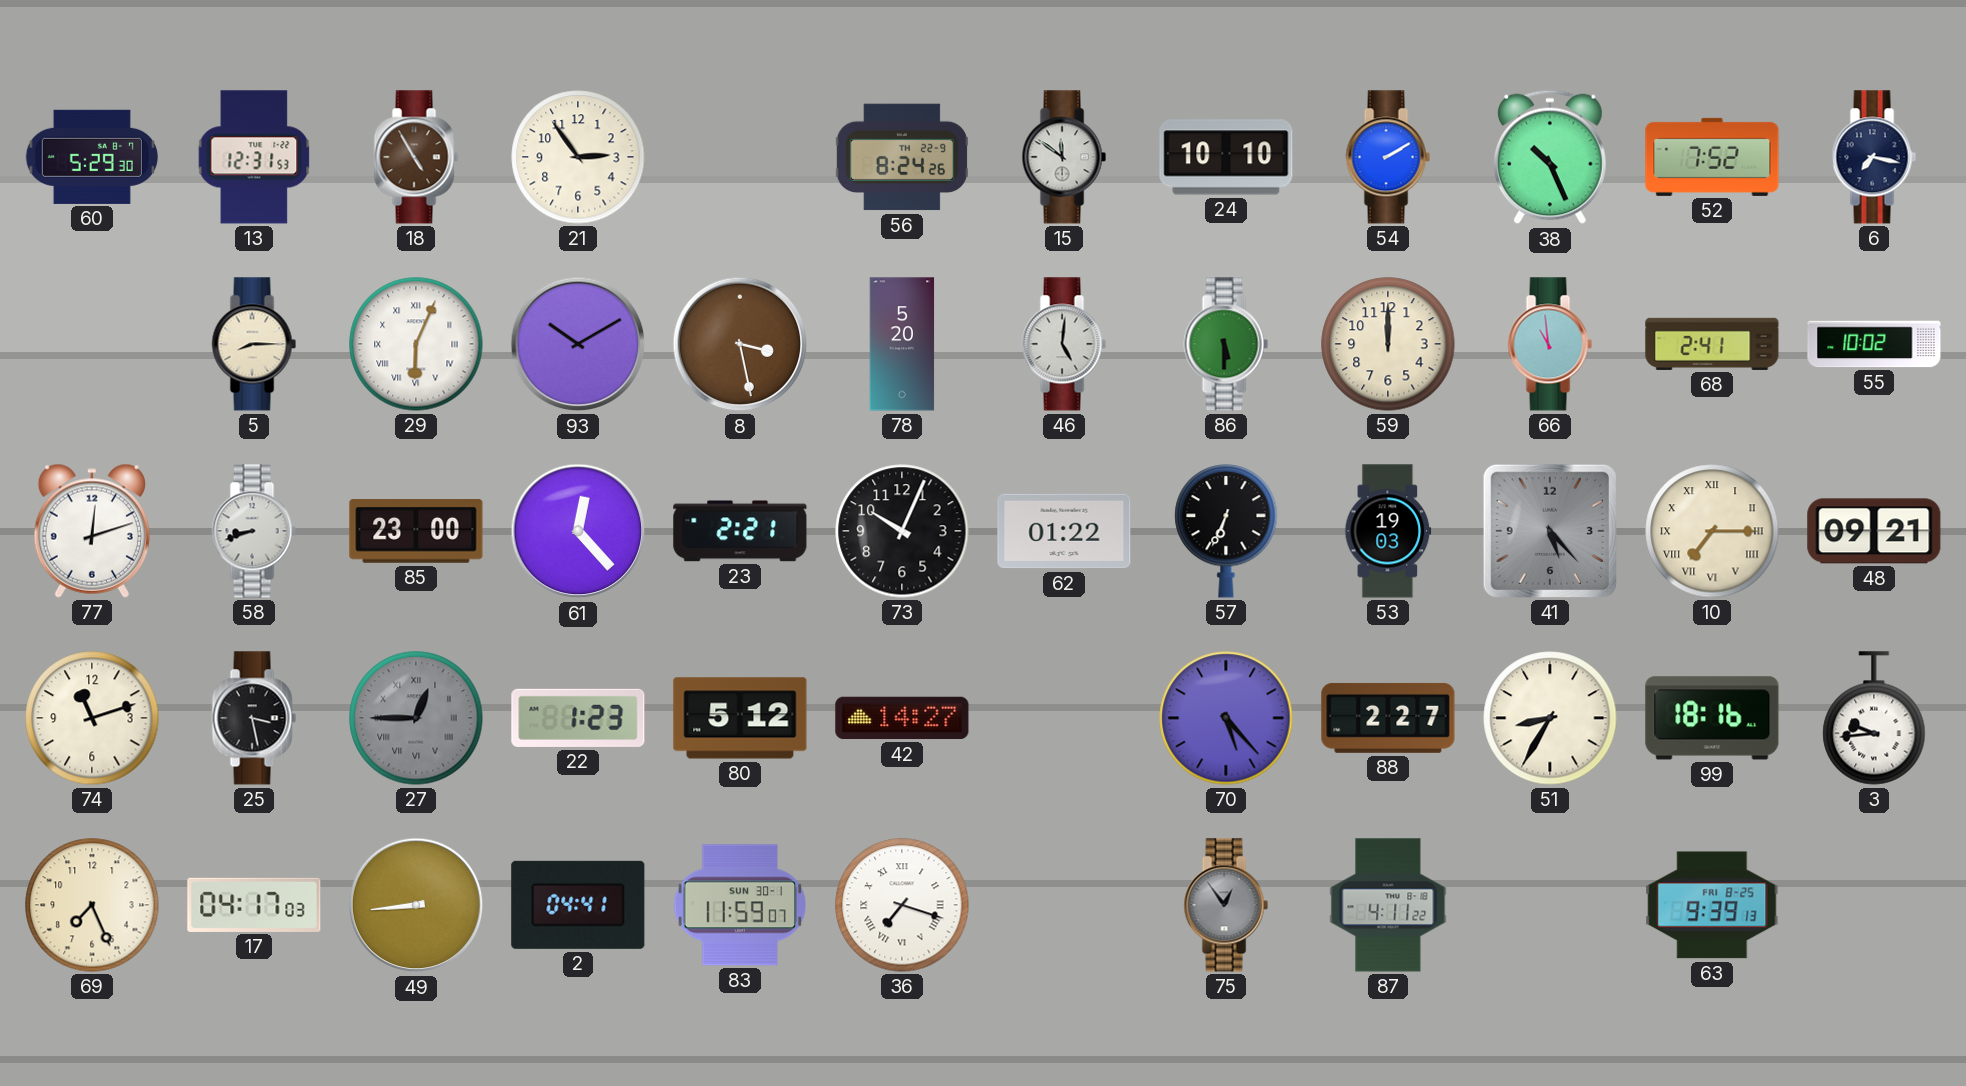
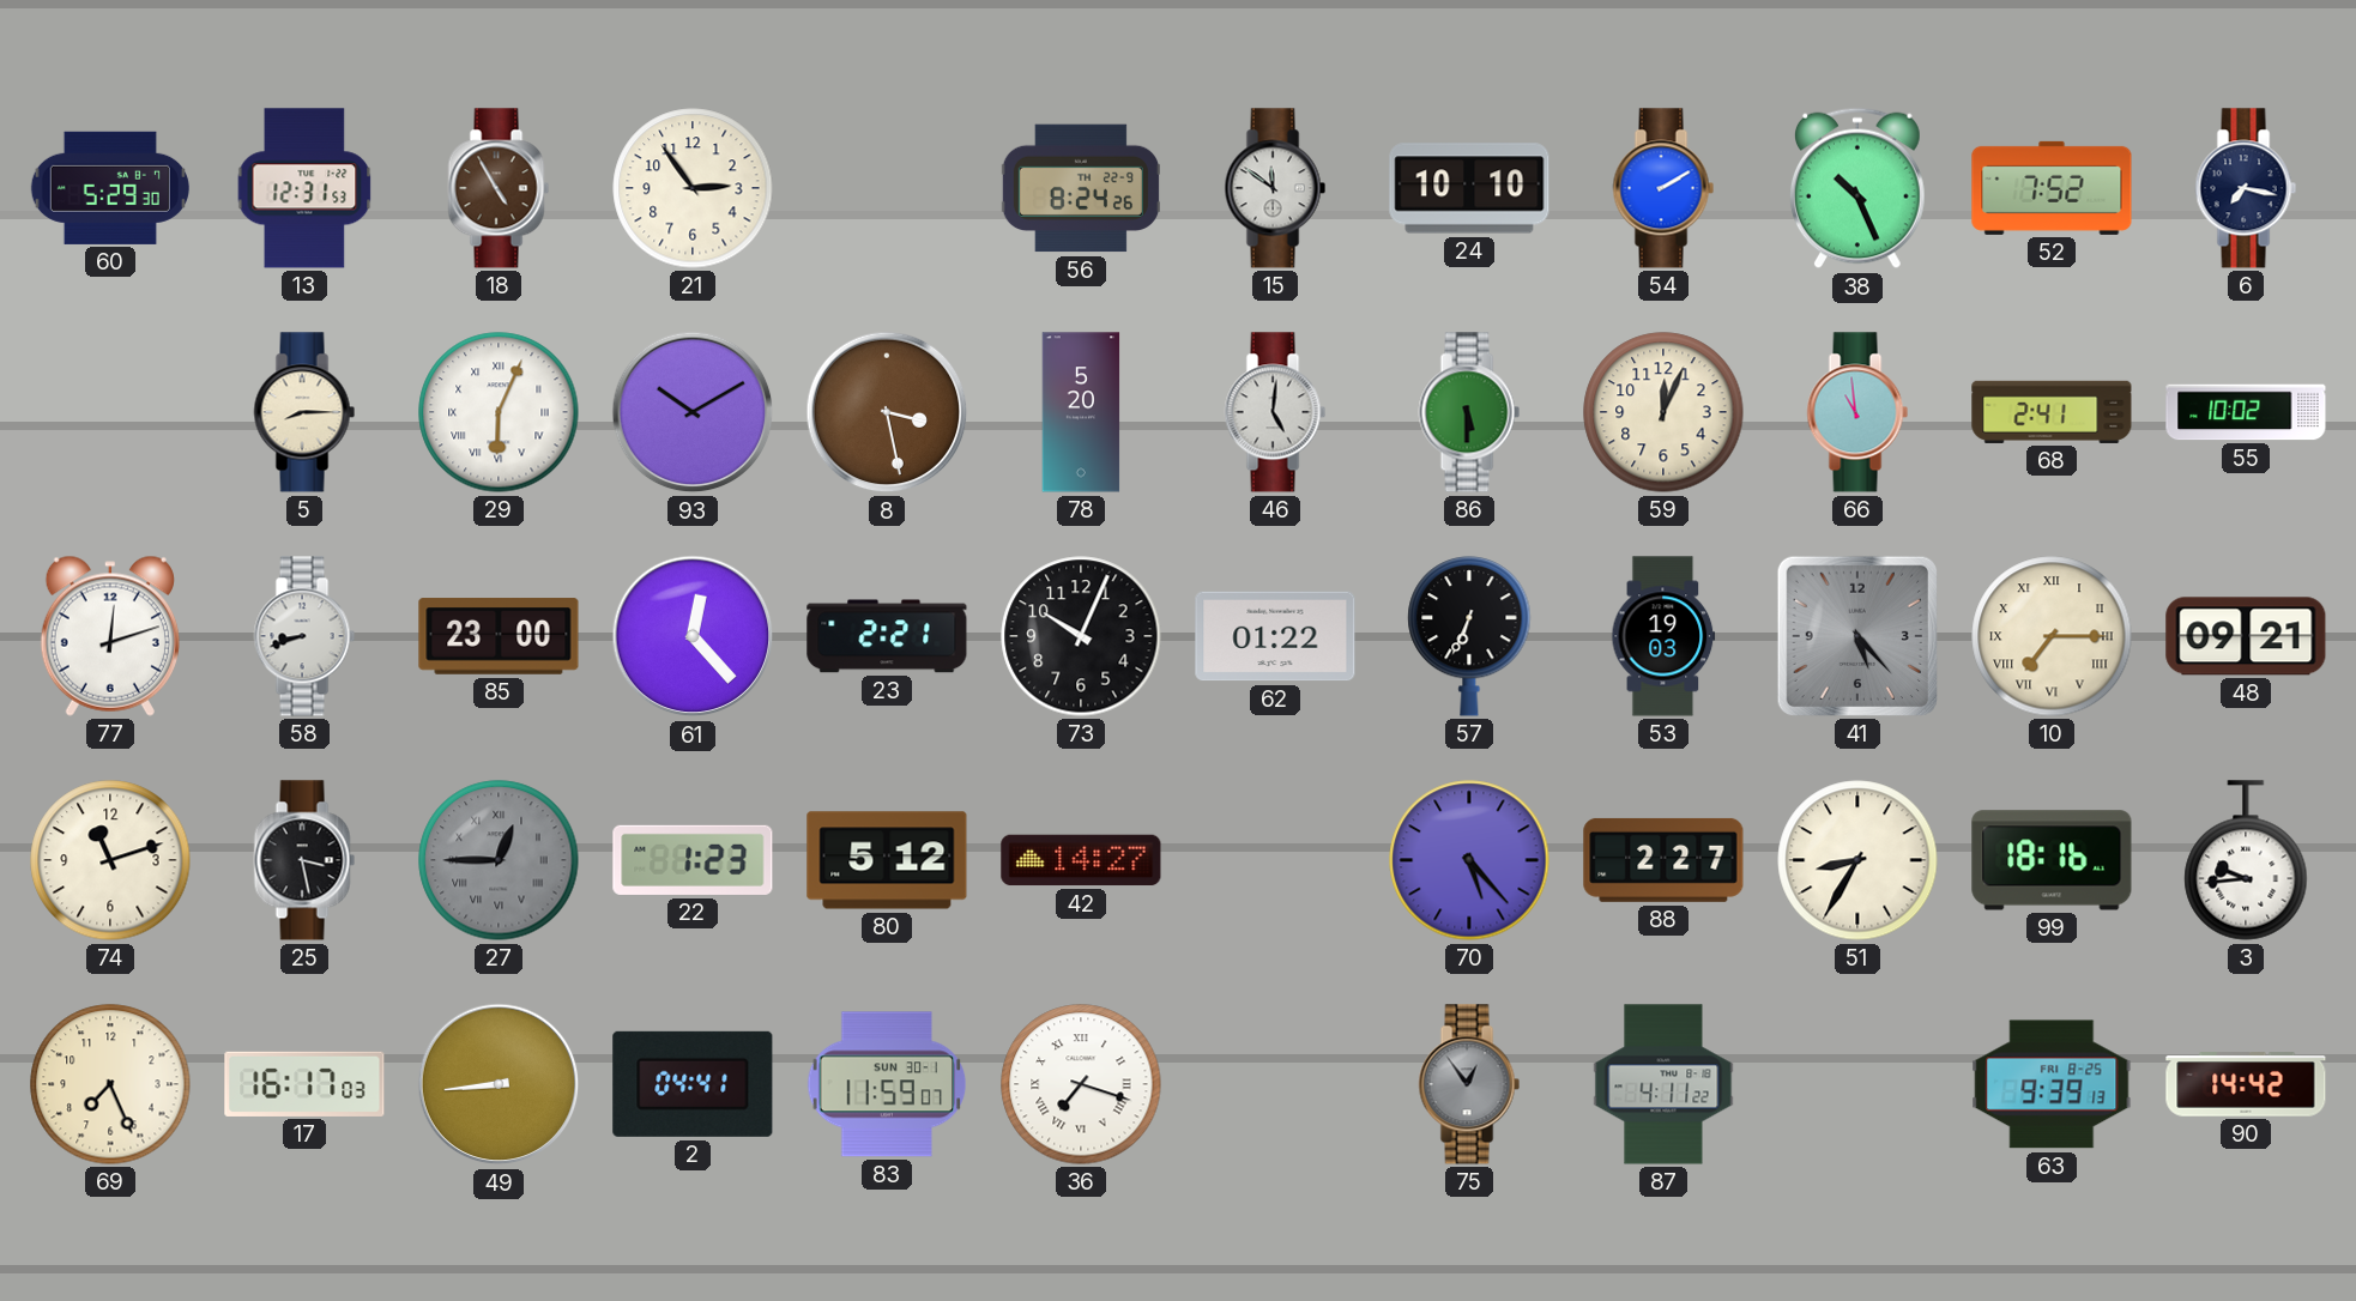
59: 12:00 -> 12:04
17: 04:17 -> 16:17
90: none -> 14:42
